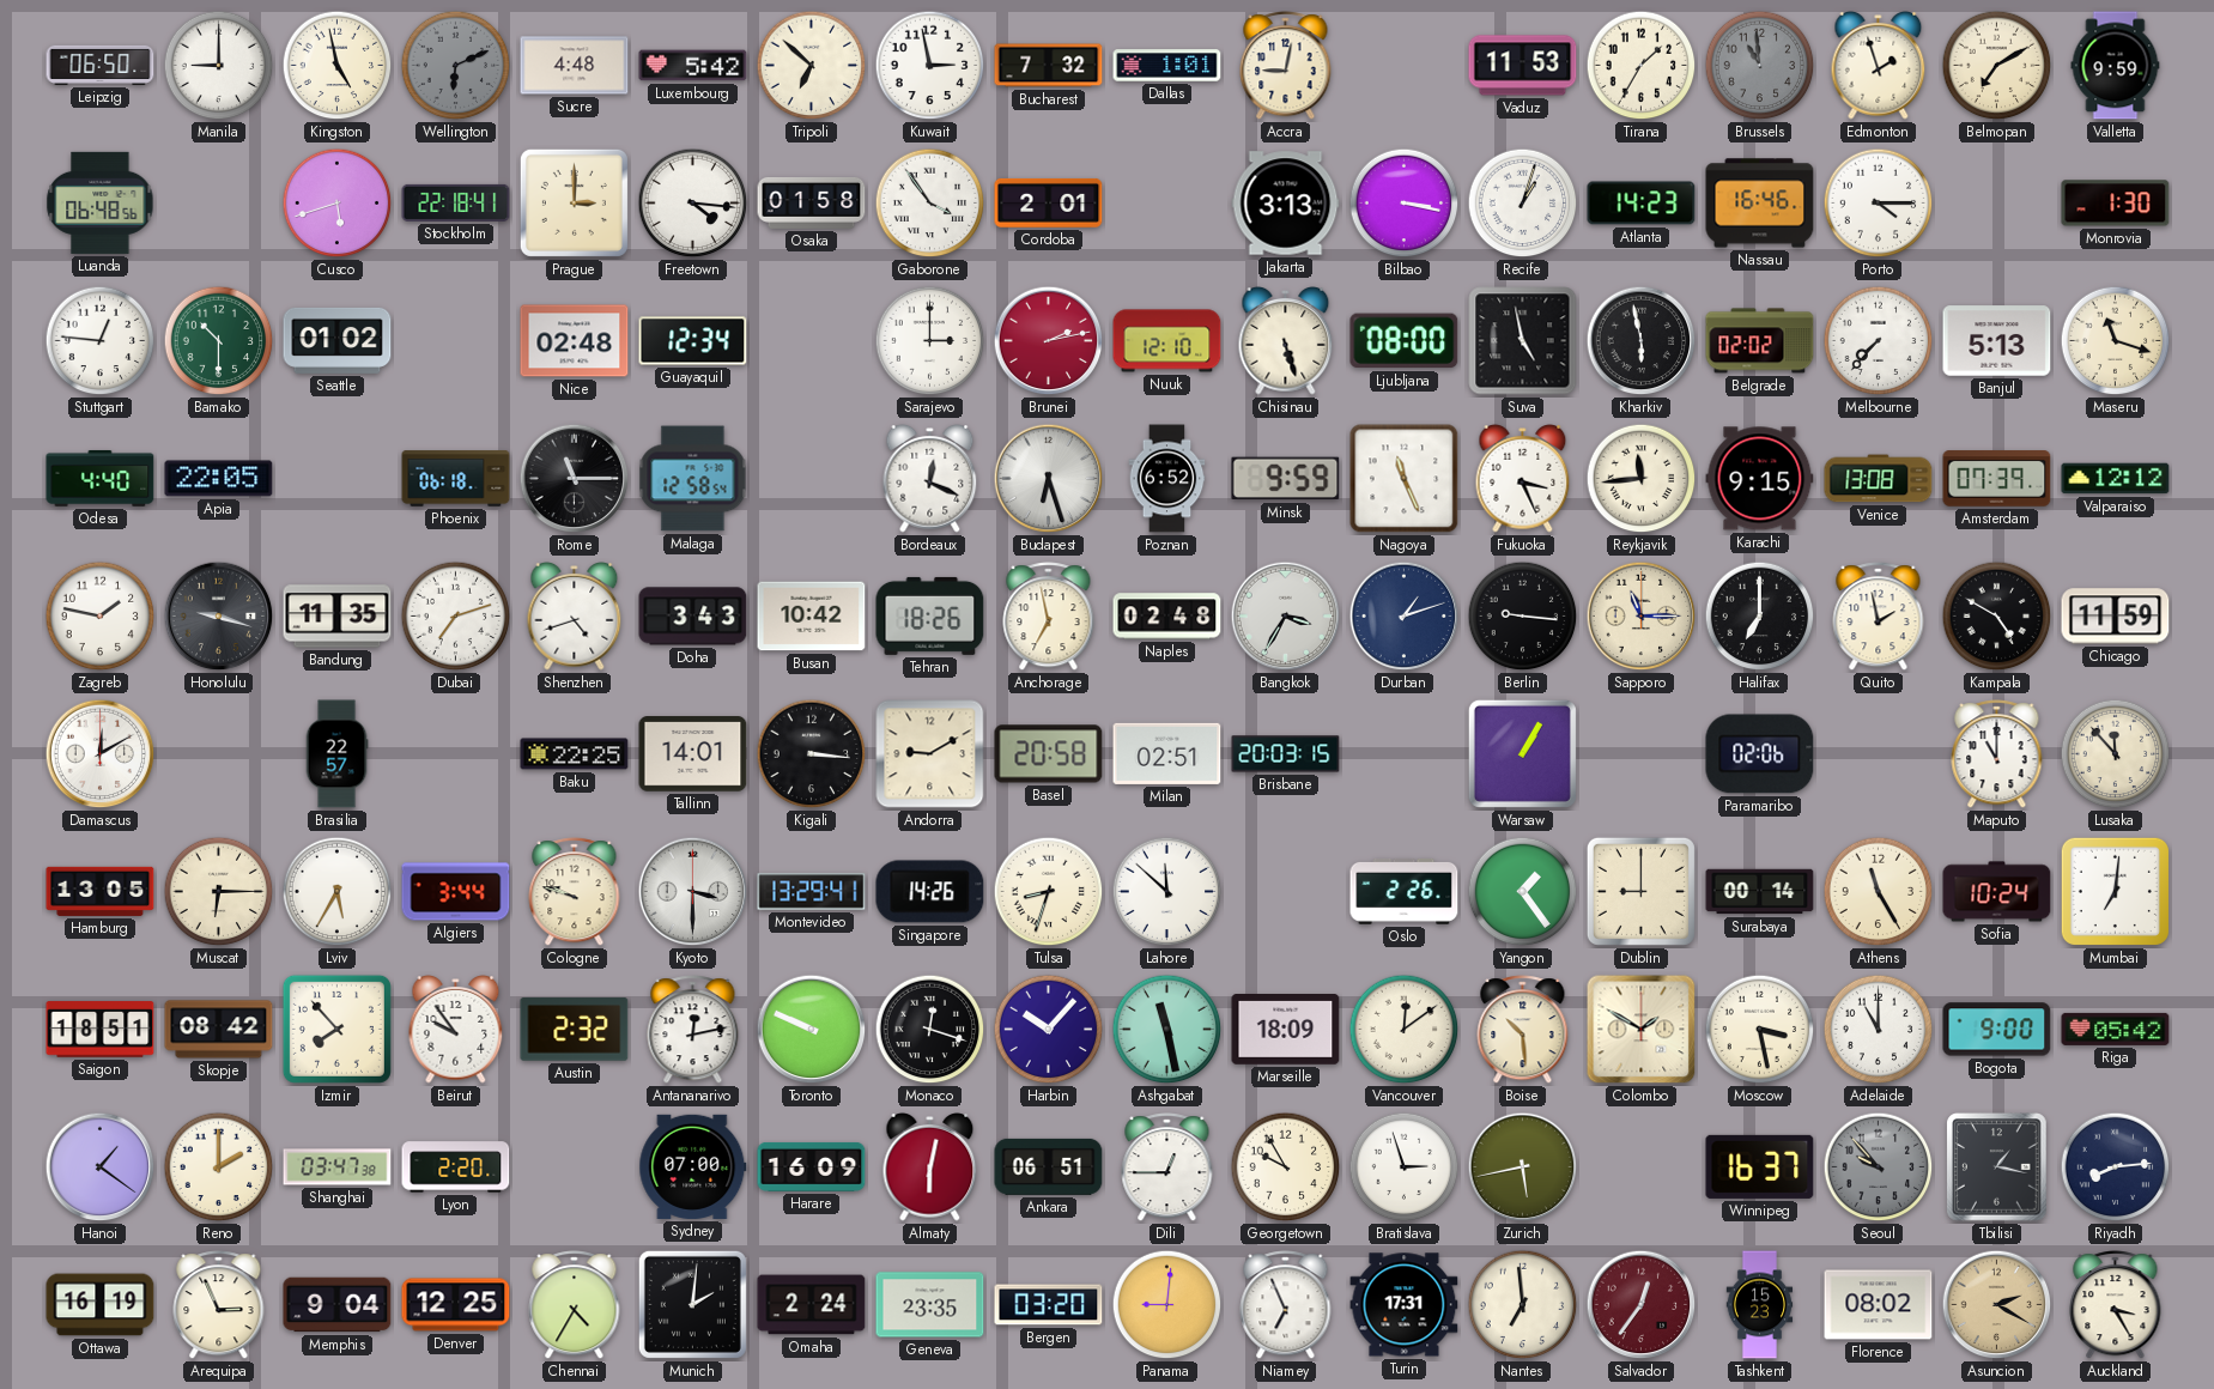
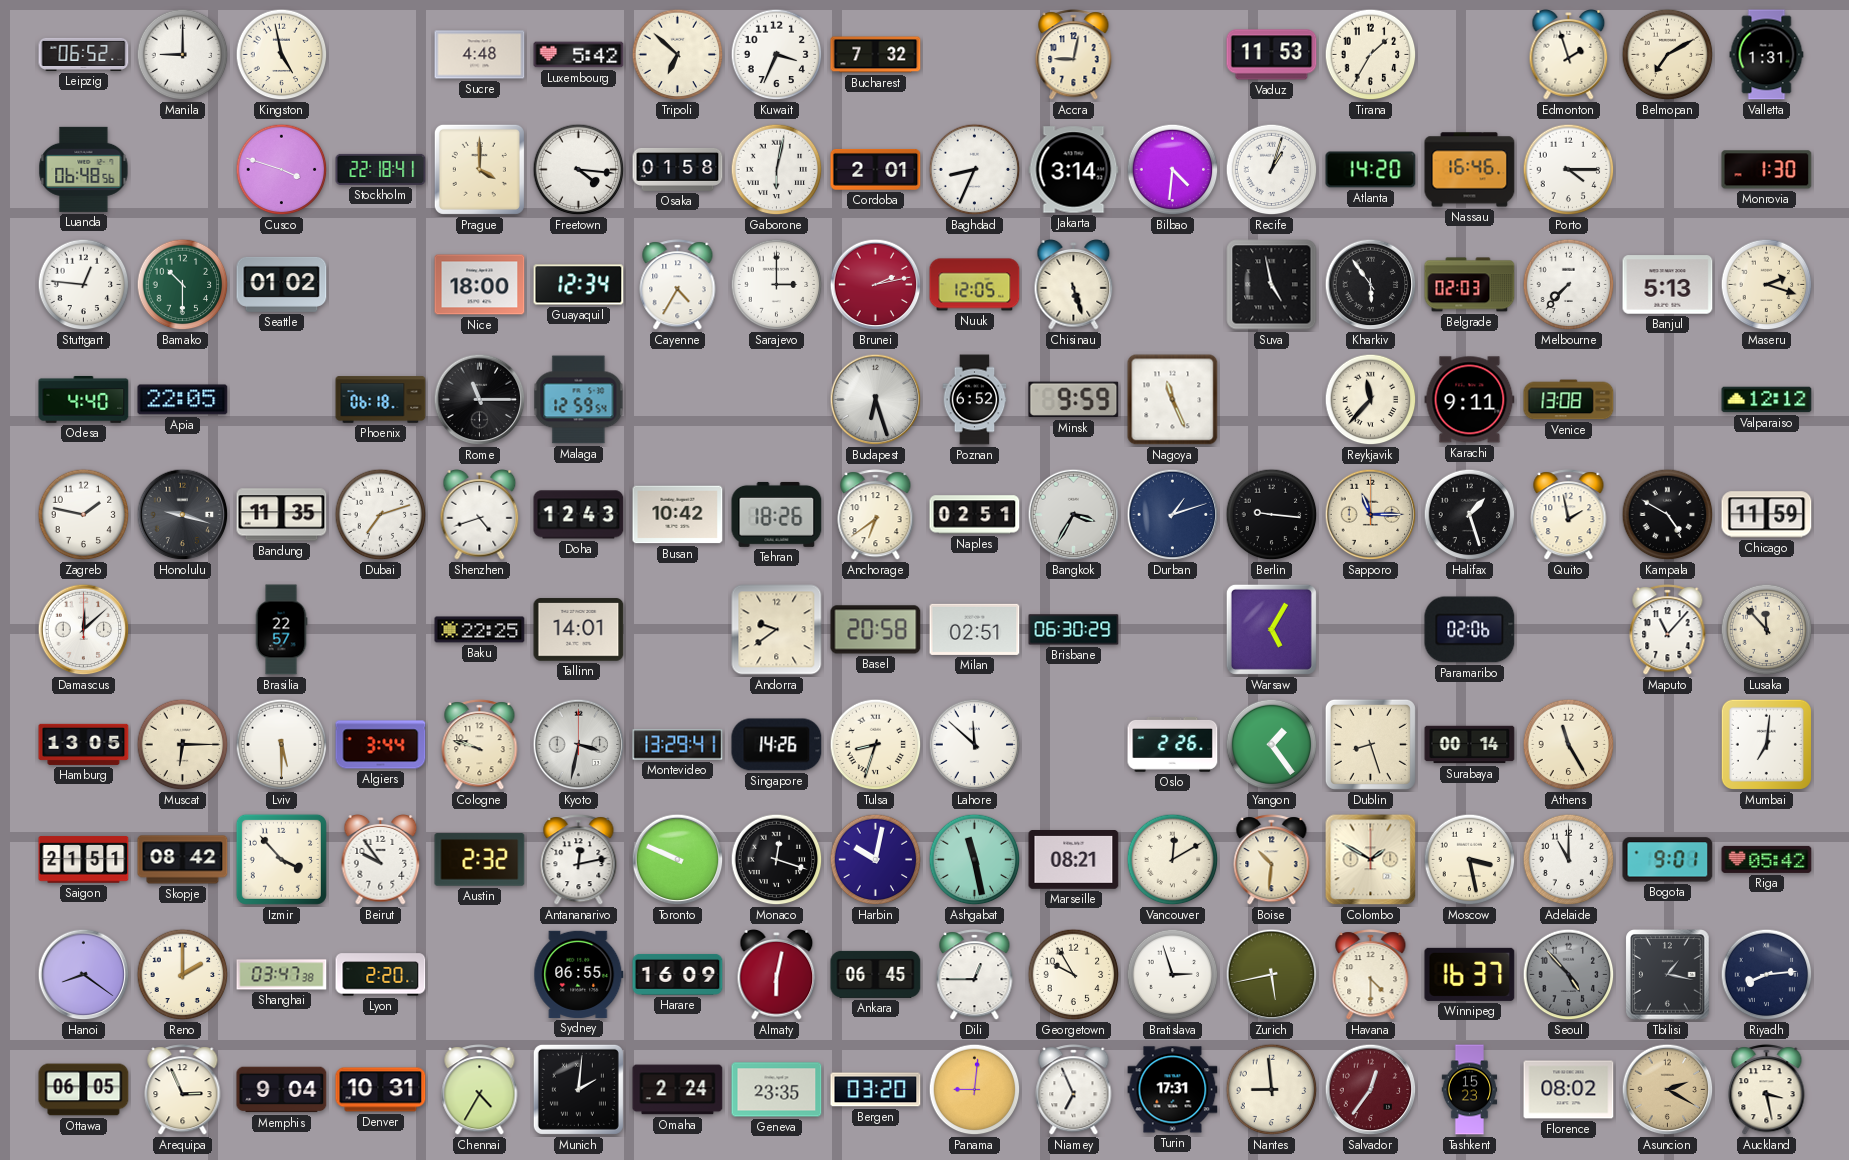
Leipzig: 06:50 -> 06:52
Wellington: 6:11 -> none
Kuwait: 2:58 -> 3:34
Dallas: 1:01 -> none
Brussels: 10:59 -> none
Valletta: 9:59 -> 1:31
Cusco: 5:42 -> 3:48
Prague: 3:00 -> 4:00
Gaborone: 3:54 -> 6:02
Baghdad: none -> 8:34
Jakarta: 3:13 -> 3:14
Bilbao: 3:17 -> 4:31
Atlanta: 14:23 -> 14:20
Nice: 02:48 -> 18:00
Cayenne: none -> 4:35
Nuuk: 12:10 -> 12:05
Ljubljana: 08:00 -> none
Kharkiv: 5:58 -> 5:54
Belgrade: 02:02 -> 02:03
Maseru: 11:18 -> 2:18
Malaga: 12:58 -> 12:59
Bordeaux: 12:19 -> none
Fukuoka: 3:26 -> none
Reykjavik: 11:44 -> 11:37
Karachi: 9:15 -> 9:11
Amsterdam: 07:39 -> none
Doha: 3:43 -> 12:43
Anchorage: 6:58 -> 6:39
Naples: 02:48 -> 02:51
Halifax: 7:00 -> 1:27
Damascus: 12:10 -> 12:08
Kigali: 3:16 -> none
Andorra: 9:10 -> 9:39
Brisbane: 20:03 -> 06:30
Warsaw: 1:05 -> 5:05
Maputo: 11:00 -> 11:07
Lviv: 5:35 -> 5:30
Kyoto: 3:30 -> 3:32
Dublin: 9:00 -> 8:27
Sofia: 10:24 -> none
Saigon: 18:51 -> 21:51
Izmir: 7:53 -> 3:53
Harbin: 10:07 -> 10:02
Marseille: 18:09 -> 08:21
Vancouver: 12:09 -> 12:10
Boise: 10:29 -> 10:31
Bogota: 9:00 -> 9:01
Hanoi: 1:21 -> 8:21
Sydney: 07:00 -> 06:55
Ankara: 06:51 -> 06:45
Havana: none -> 4:30
Seoul: 9:53 -> 4:53
Ottawa: 16:19 -> 06:05
Denver: 12:25 -> 10:31
Nantes: 6:59 -> 8:59
Auckland: 3:25 -> 3:28
